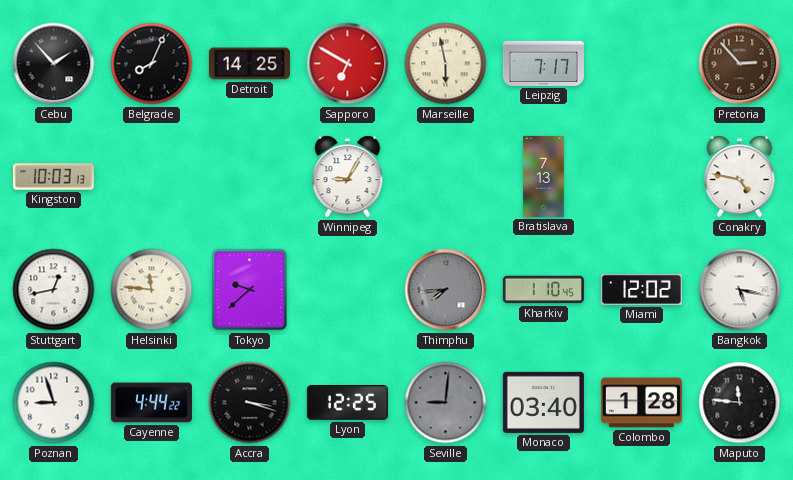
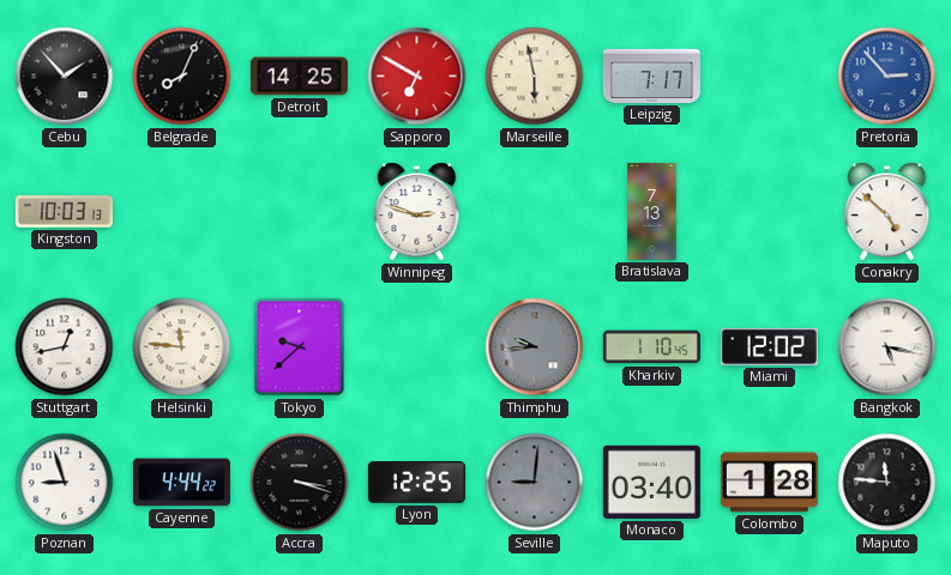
Pretoria dial: brown -> blue
Winnipeg: 9:05 -> 2:48
Conakry: 4:47 -> 4:52
Thimphu: 7:44 -> 9:44
